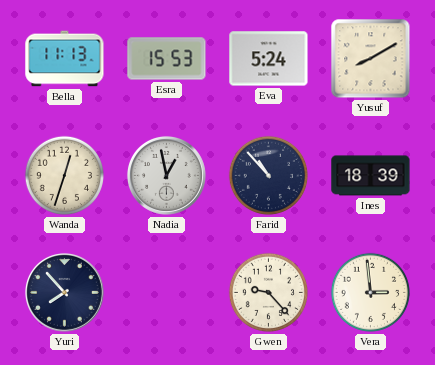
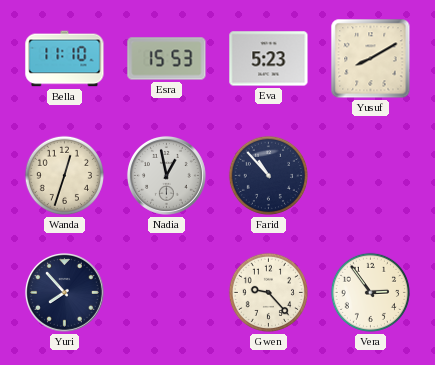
Bella: 11:13 -> 11:10
Eva: 5:24 -> 5:23
Ines: 18:39 -> none
Vera: 2:59 -> 2:54
